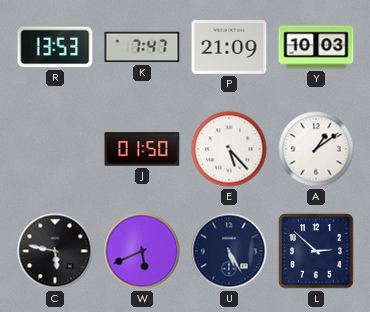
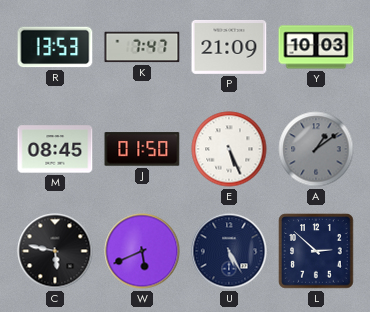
M: none -> 08:45
E: 5:23 -> 5:26
A dial: white -> grey
